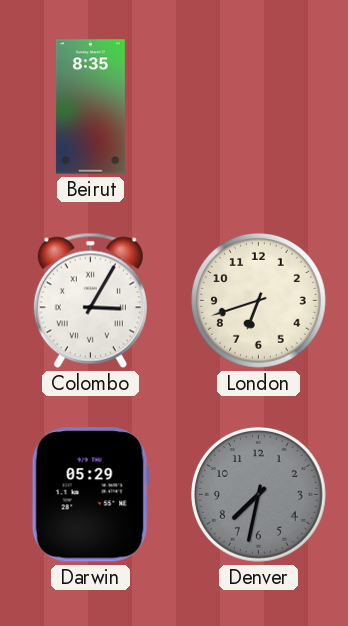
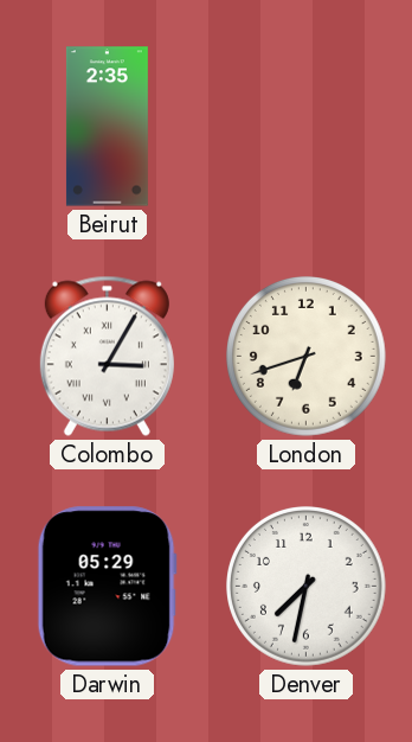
Beirut: 8:35 -> 2:35
Denver dial: grey -> white
